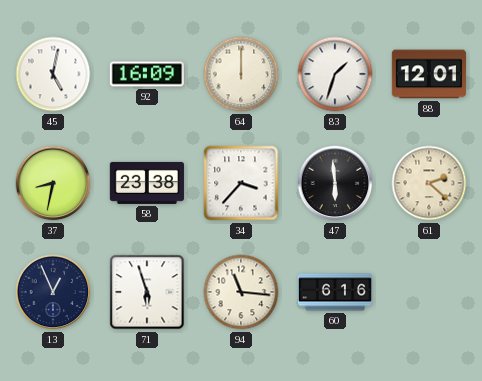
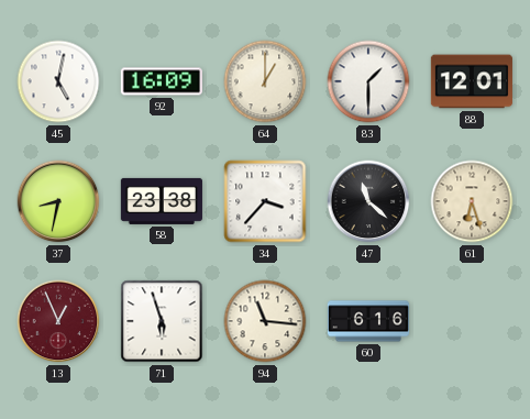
64: 12:00 -> 1:00
83: 1:33 -> 1:30
47: 5:59 -> 11:22
61: 2:22 -> 6:27
13 dial: navy -> burgundy
